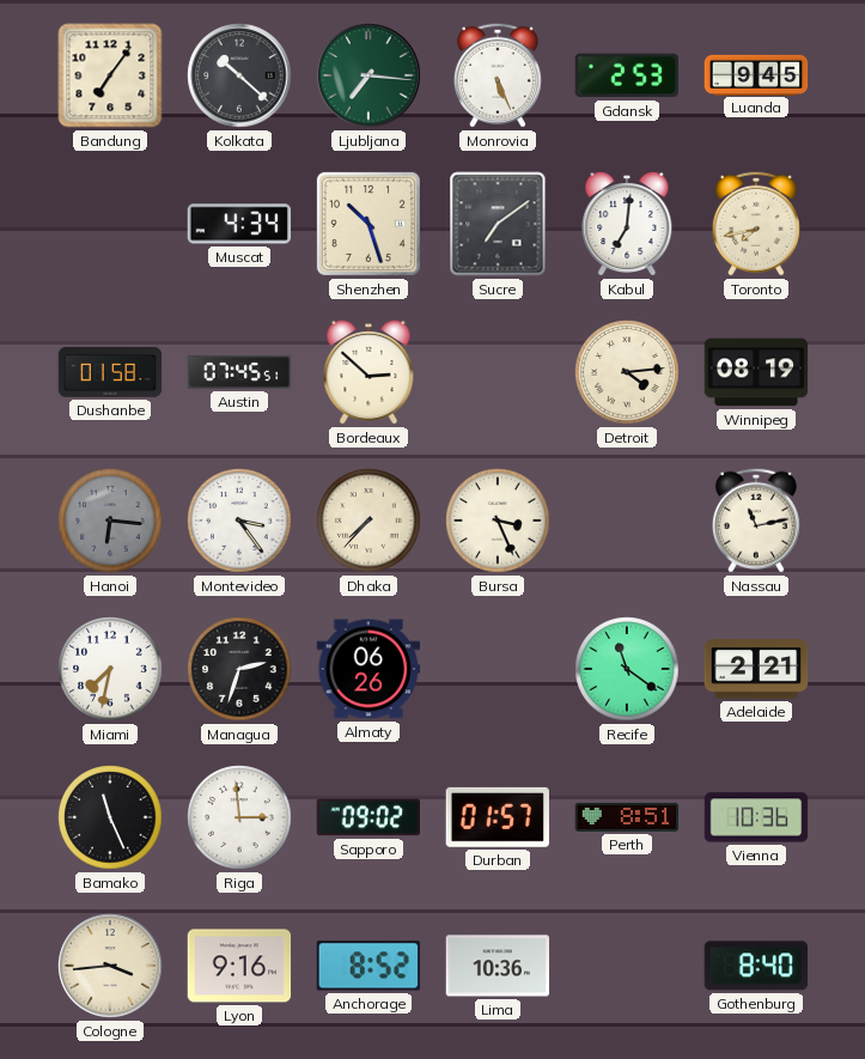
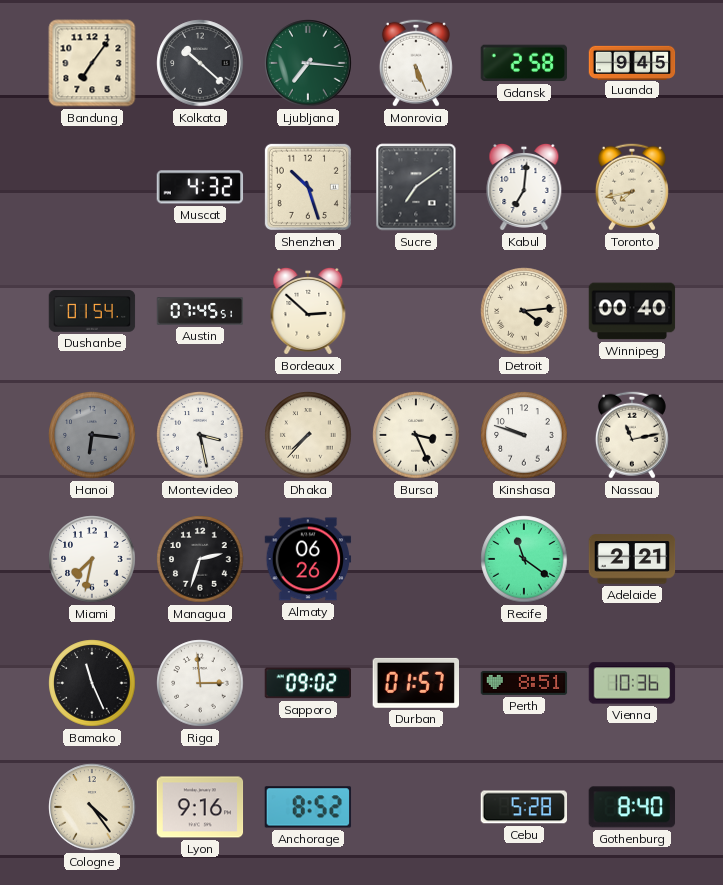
Gdansk: 2:53 -> 2:58
Muscat: 4:34 -> 4:32
Dushanbe: 01:58 -> 01:54
Winnipeg: 08:19 -> 00:40
Montevideo: 3:24 -> 3:28
Kinshasa: none -> 9:48
Cologne: 3:44 -> 4:24
Lima: 10:36 -> none
Cebu: none -> 5:28
